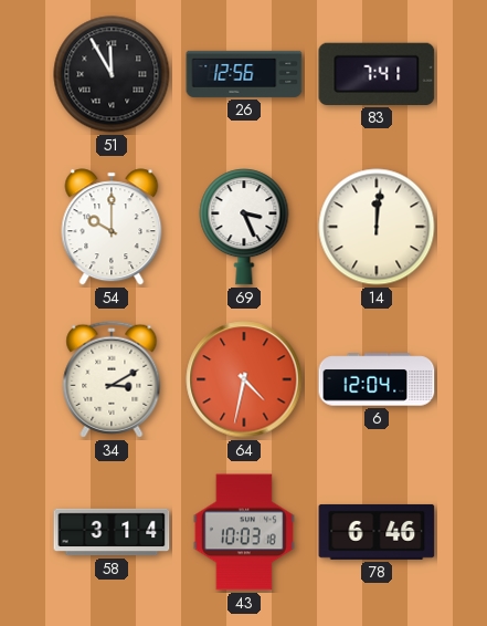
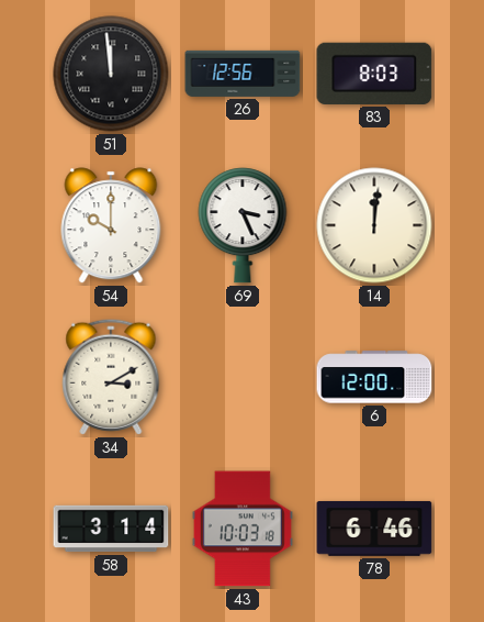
51: 11:55 -> 11:59
83: 7:41 -> 8:03
64: 4:32 -> none
6: 12:04 -> 12:00
